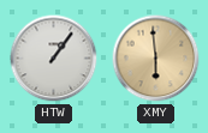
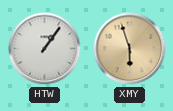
XMY: 5:59 -> 5:57
